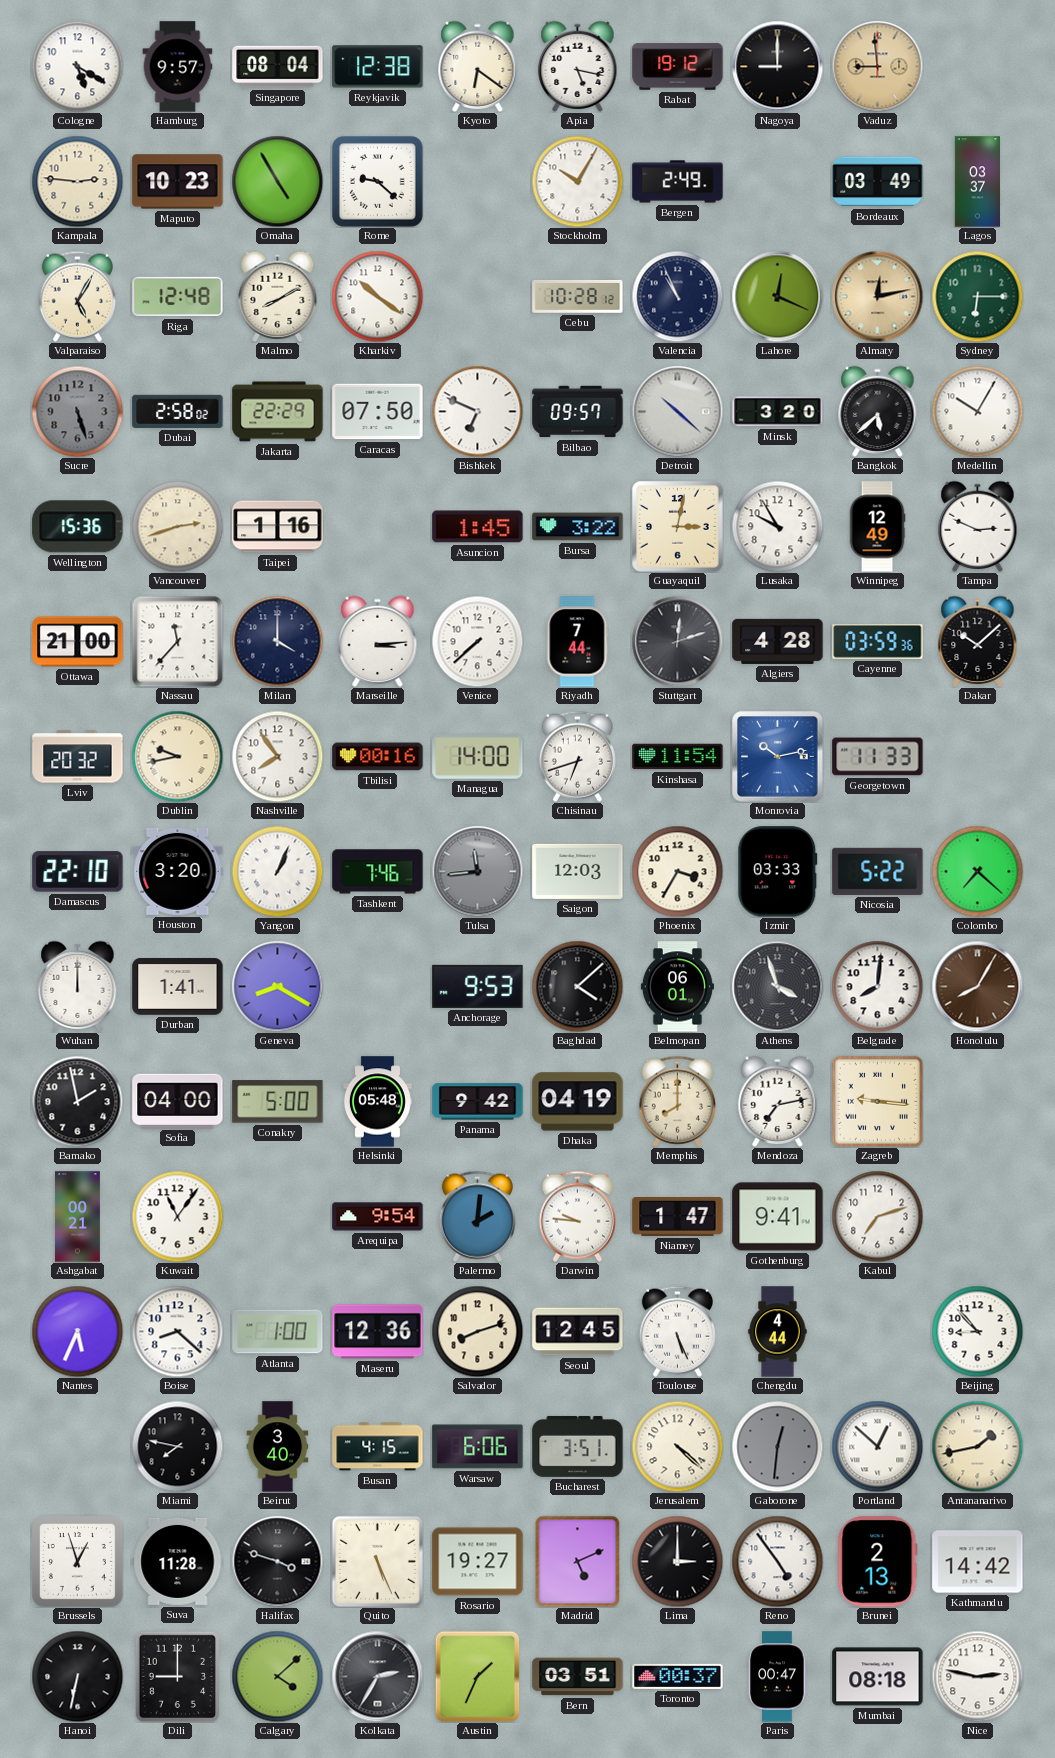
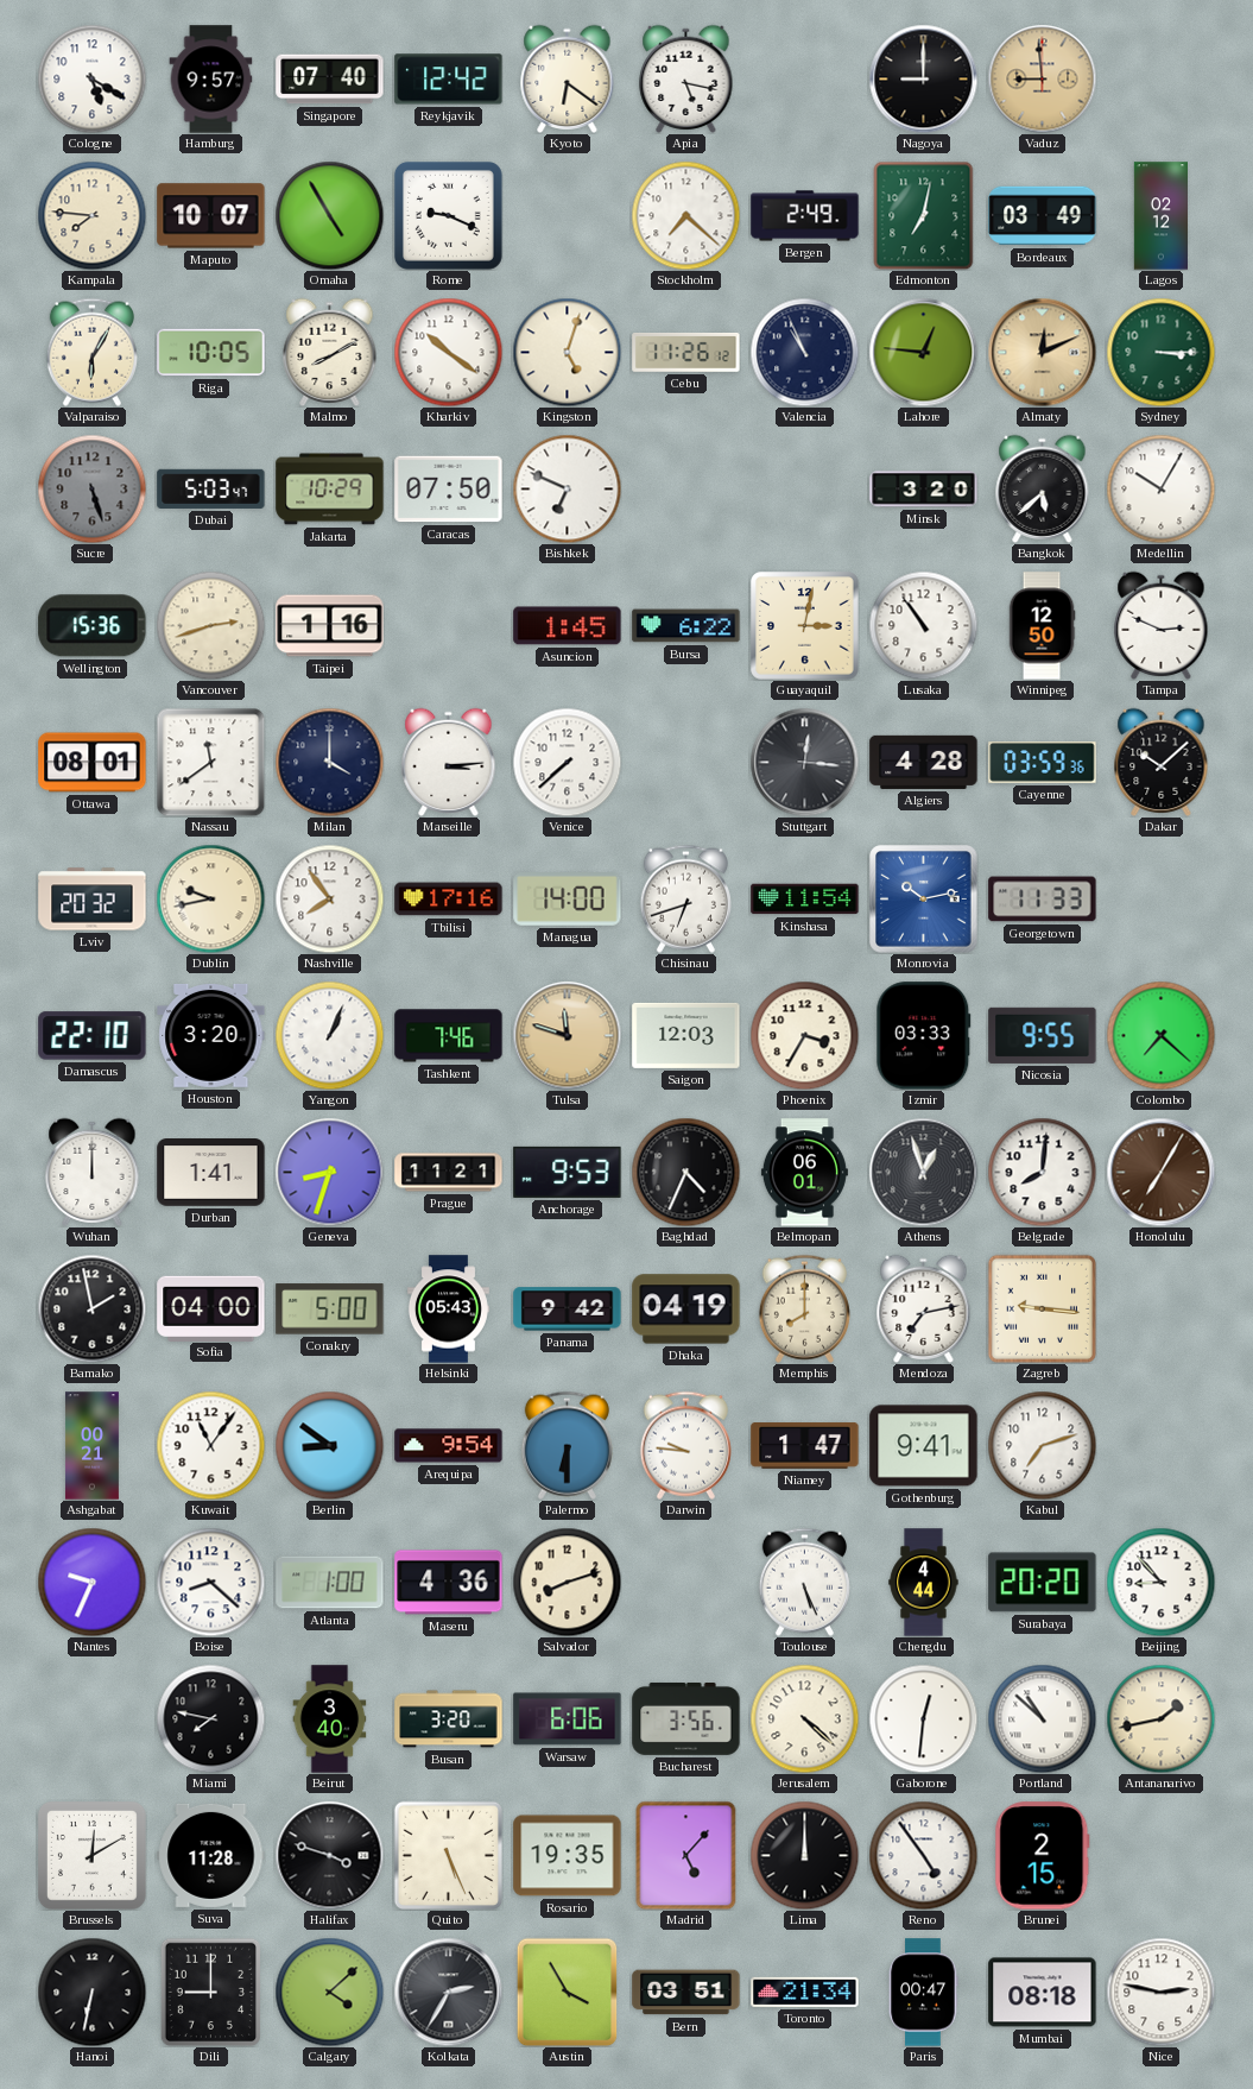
Singapore: 08:04 -> 07:40
Reykjavik: 12:38 -> 12:42
Rabat: 19:12 -> none
Kampala: 2:46 -> 7:46
Maputo: 10:23 -> 10:07
Rome: 9:22 -> 9:19
Stockholm: 10:05 -> 7:22
Edmonton: none -> 7:02
Lagos: 03:37 -> 02:12
Valparaiso: 5:05 -> 6:05
Riga: 12:48 -> 10:05
Kingston: none -> 5:03
Cebu: 10:28 -> 11:26
Lahore: 12:19 -> 12:46
Almaty: 12:13 -> 12:11
Sydney: 6:15 -> 3:15
Dubai: 2:58 -> 5:03
Jakarta: 22:29 -> 10:29
Bilbao: 09:57 -> none
Detroit: 10:22 -> none
Bursa: 3:22 -> 6:22
Lusaka: 9:55 -> 10:54
Winnipeg: 12:49 -> 12:50
Ottawa: 21:00 -> 08:01
Nassau: 11:37 -> 11:39
Riyadh: 7:44 -> none
Stuttgart: 12:12 -> 12:16
Tbilisi: 00:16 -> 17:16
Tulsa: 11:44 -> 11:48
Tulsa dial: grey -> champagne
Nicosia: 5:22 -> 9:55
Geneva: 8:20 -> 8:33
Prague: none -> 11:21
Baghdad: 4:08 -> 4:34
Athens: 3:57 -> 12:57
Honolulu: 8:05 -> 7:05
Helsinki: 05:48 -> 05:43
Berlin: none -> 8:51
Palermo: 2:01 -> 6:30
Nantes: 5:34 -> 9:34
Maseru: 12:36 -> 4:36
Seoul: 12:45 -> none
Surabaya: none -> 20:20
Busan: 4:15 -> 3:20
Bucharest: 3:51 -> 3:56
Gaborone dial: grey -> white
Portland: 12:52 -> 10:52
Brussels: 12:57 -> 12:10
Rosario: 19:27 -> 19:35
Madrid: 5:11 -> 5:07
Lima: 3:00 -> 12:00
Brunei: 2:13 -> 2:15
Kathmandu: 14:42 -> none
Austin: 1:34 -> 3:55
Toronto: 00:37 -> 21:34
